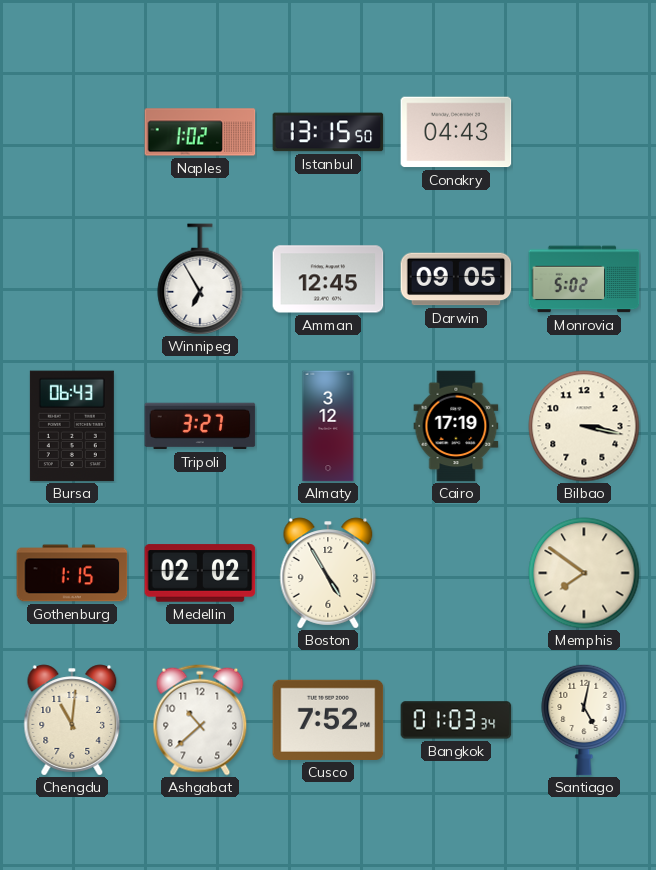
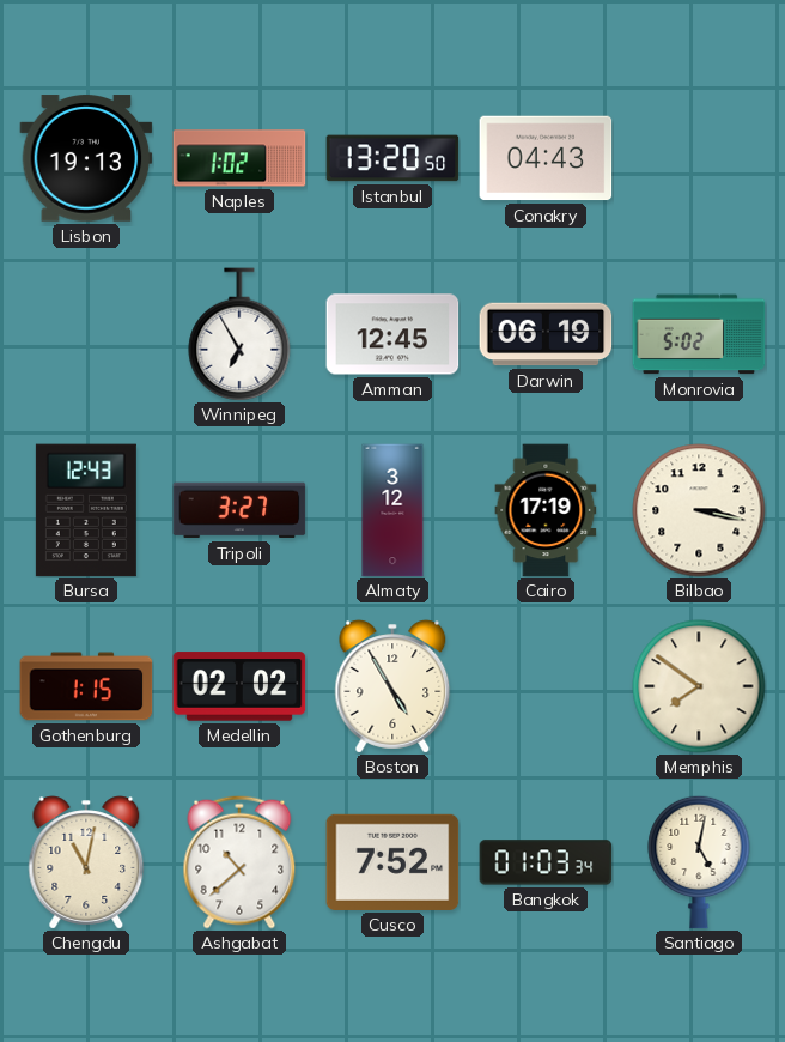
Lisbon: none -> 19:13
Istanbul: 13:15 -> 13:20
Darwin: 09:05 -> 06:19
Bursa: 06:43 -> 12:43
Chengdu: 11:01 -> 11:02
